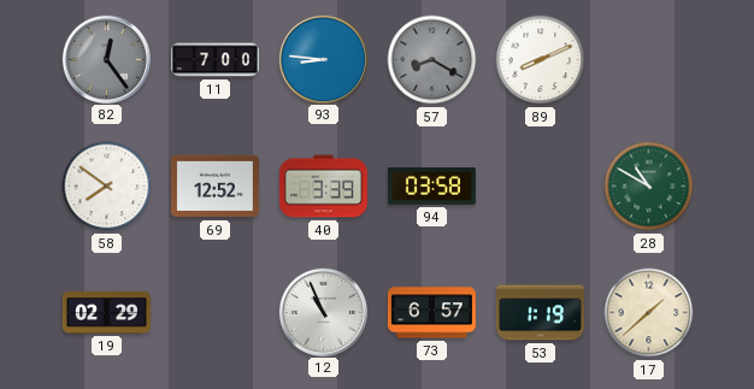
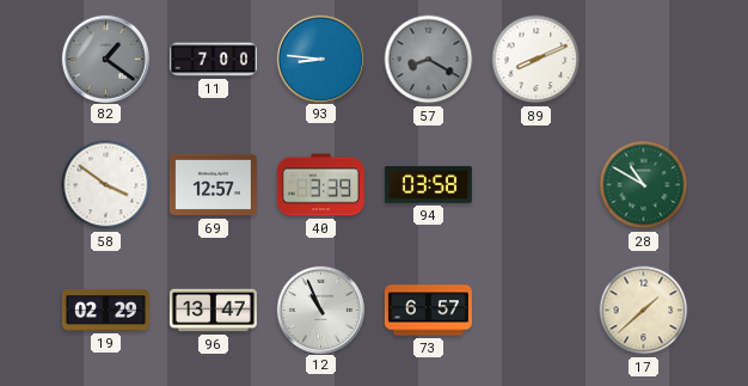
82: 12:24 -> 1:21
58: 7:51 -> 3:51
69: 12:52 -> 12:57
96: none -> 13:47
53: 1:19 -> none
